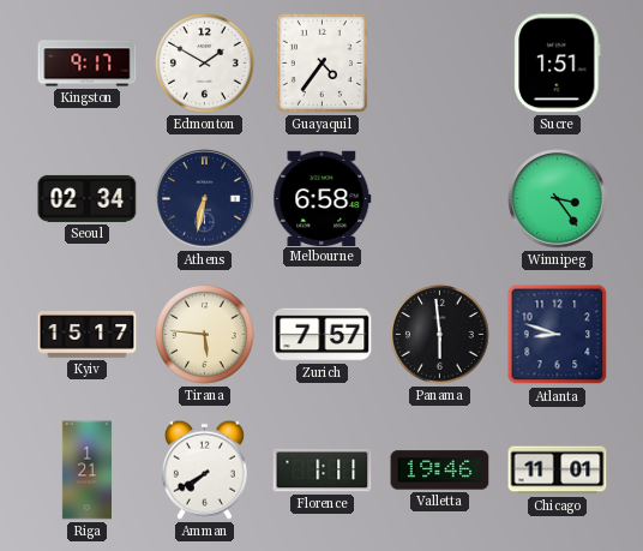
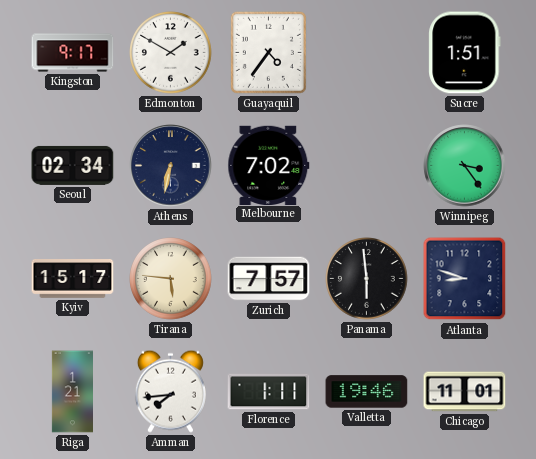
Melbourne: 6:58 -> 7:02
Amman: 7:40 -> 7:44
